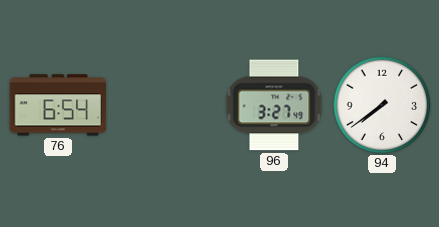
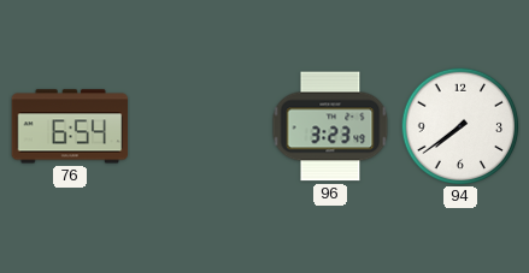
96: 3:27 -> 3:23
